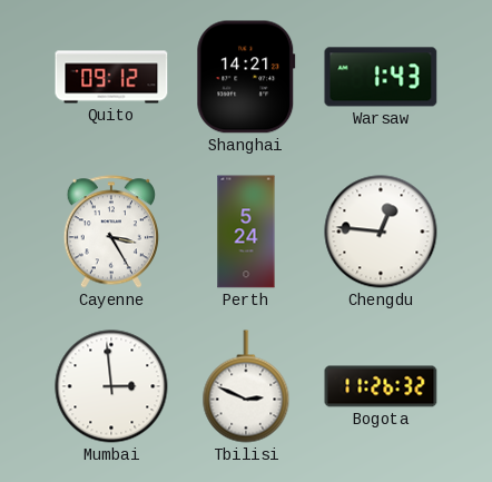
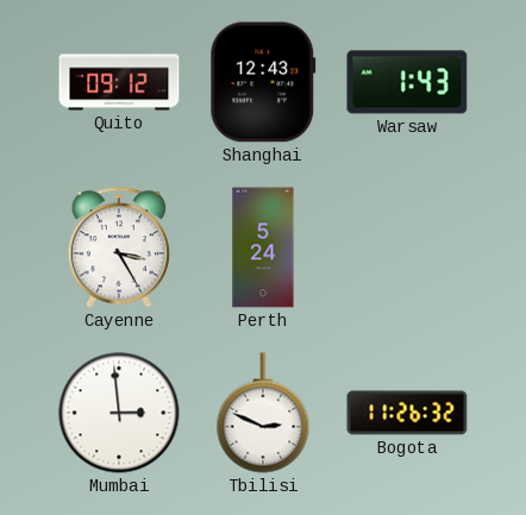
Shanghai: 14:21 -> 12:43
Chengdu: 12:46 -> none
